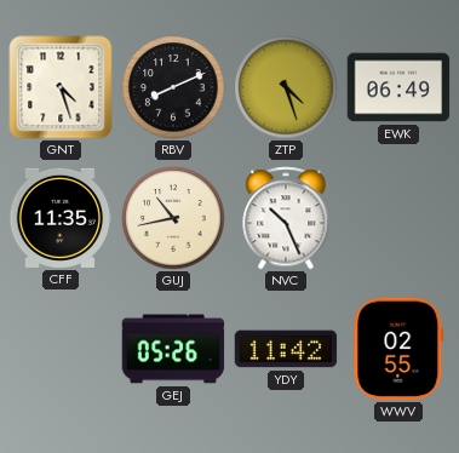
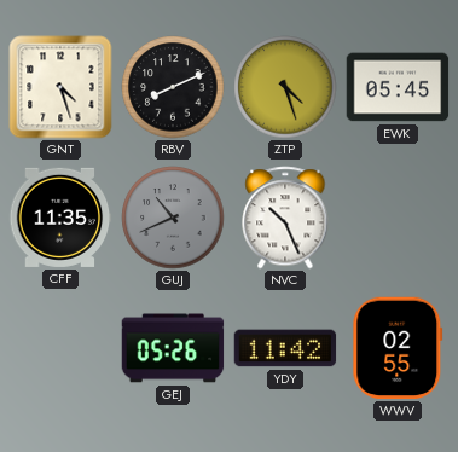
EWK: 06:49 -> 05:45
GUJ: 10:43 -> 10:41
GUJ dial: cream -> grey
